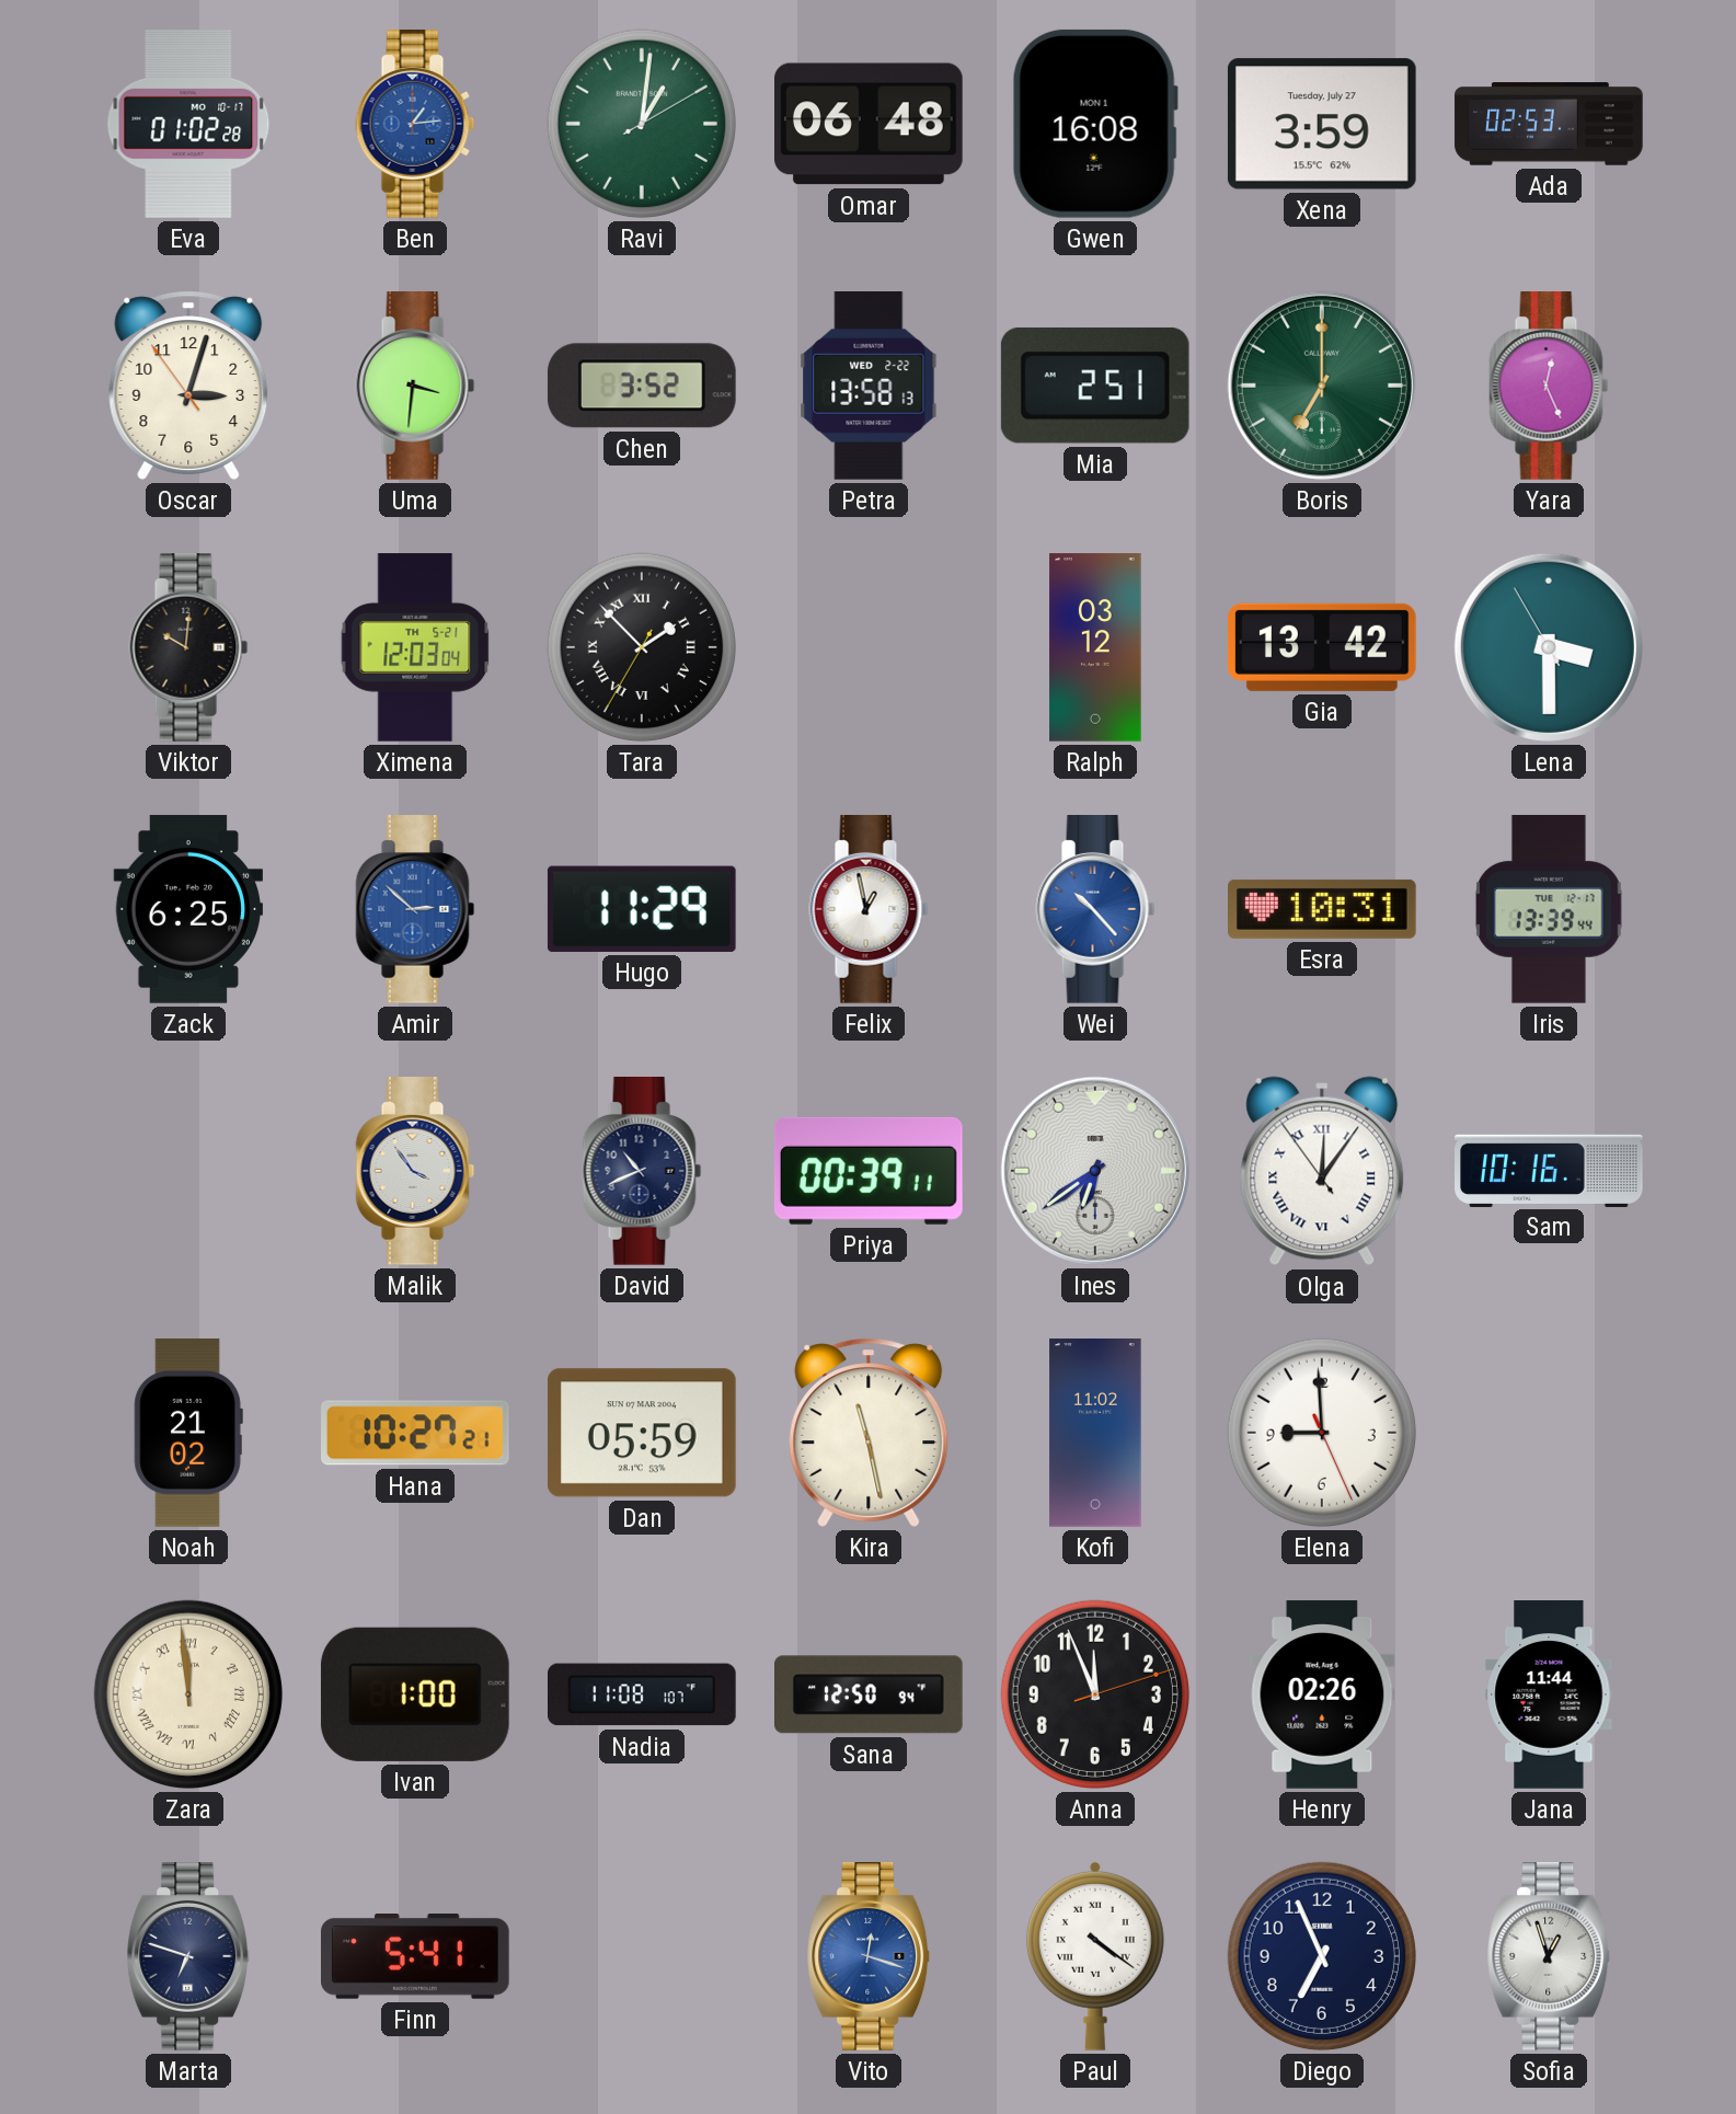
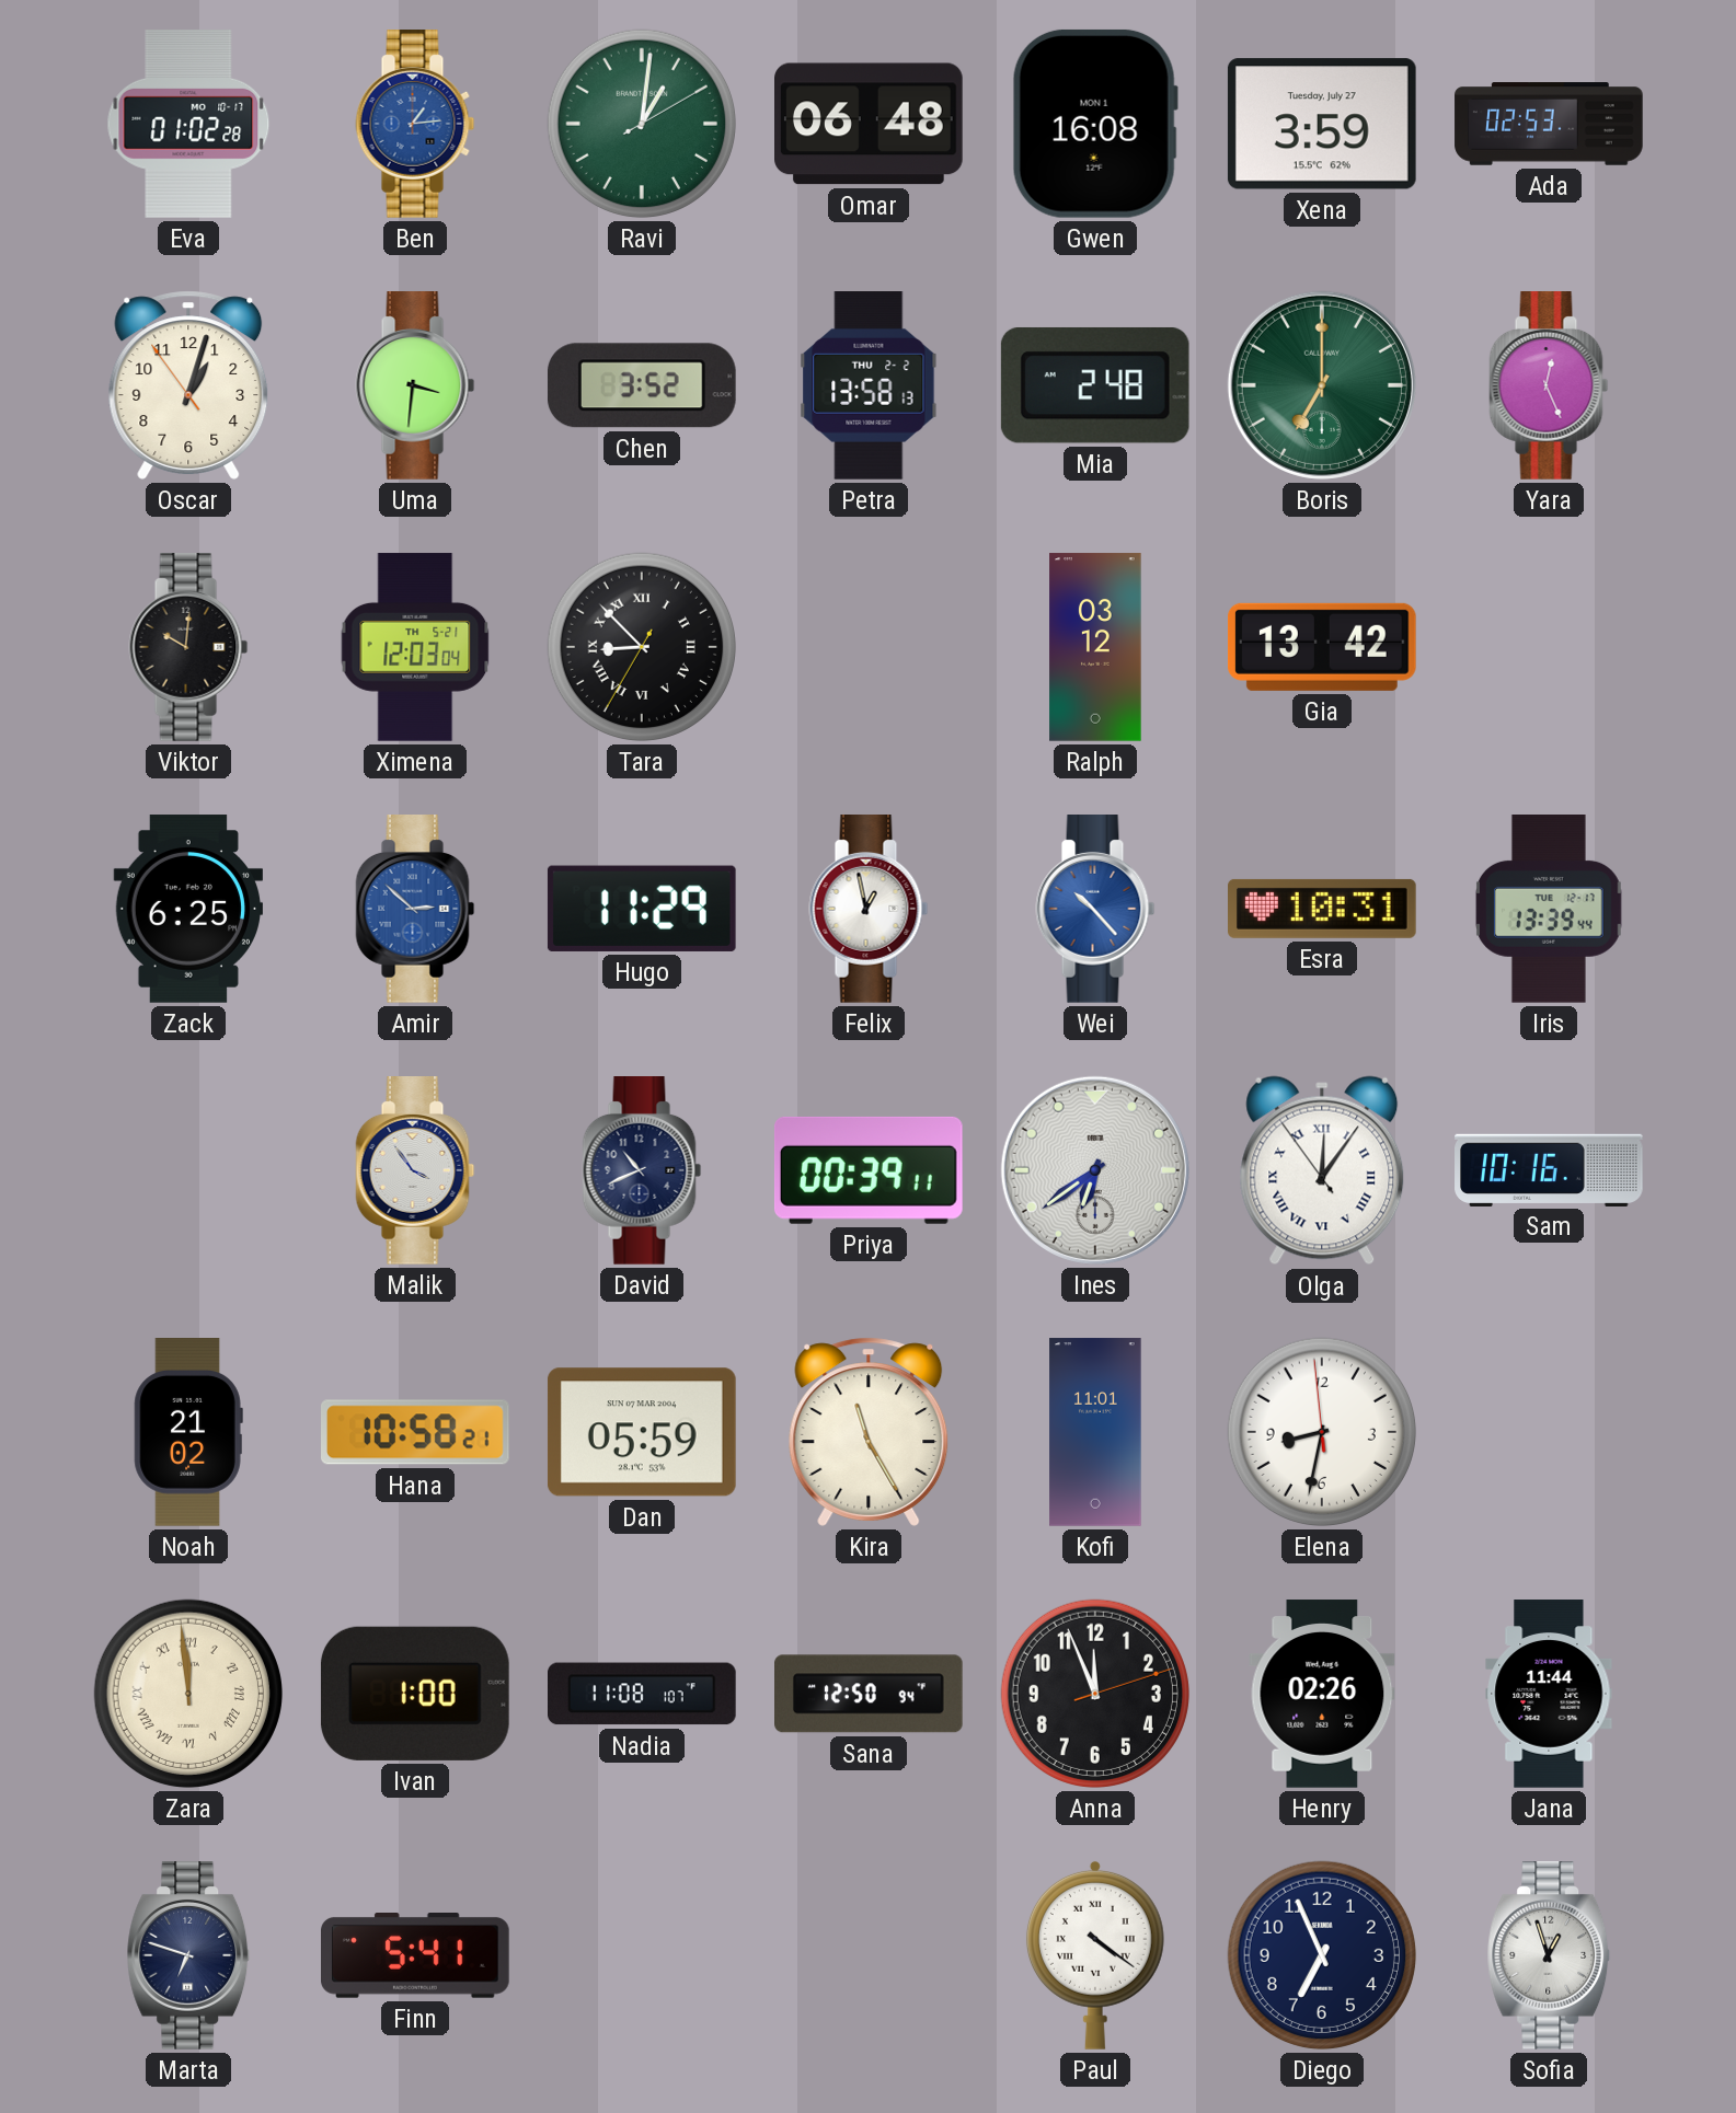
Oscar: 3:02 -> 1:02
Petra date: WED 2-22 -> THU 2-2
Mia: 2:51 -> 2:48
Tara: 1:52 -> 8:52
Lena: 3:29 -> none
Hana: 10:27 -> 10:58
Kira: 11:28 -> 11:25
Kofi: 11:02 -> 11:01
Elena: 8:59 -> 8:31
Vito: 12:18 -> none
